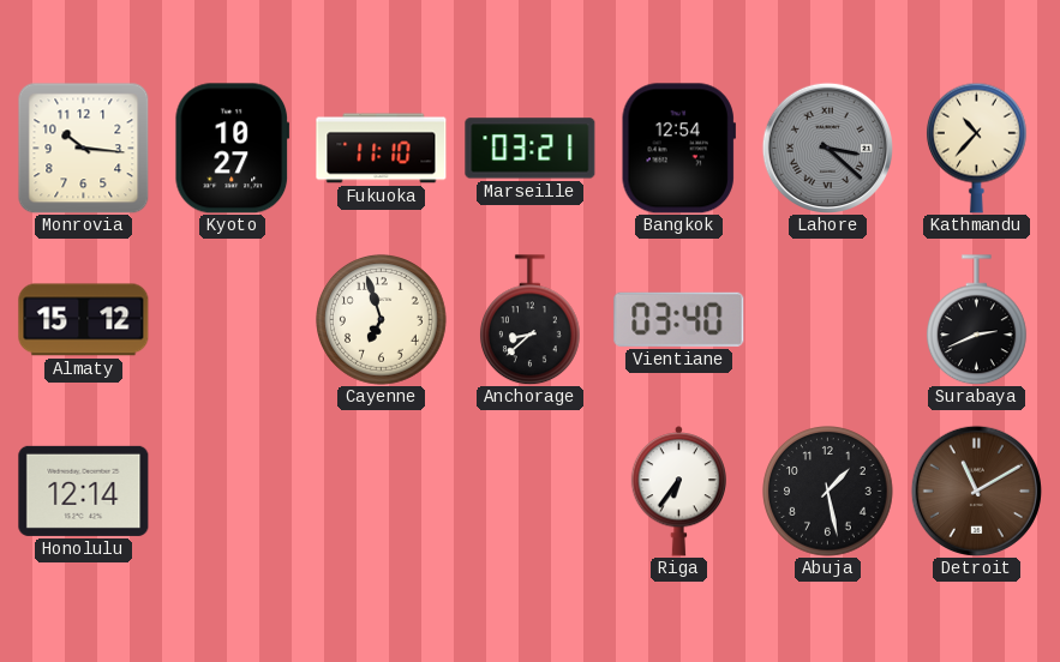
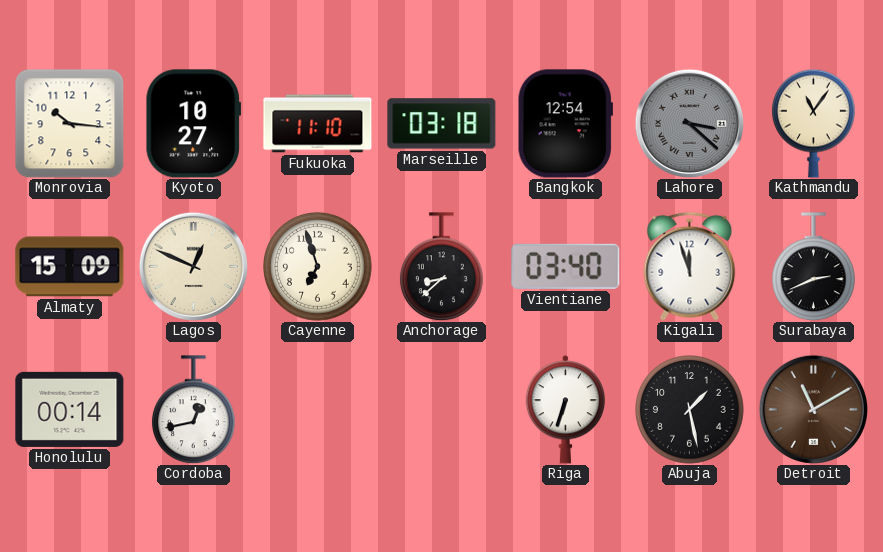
Marseille: 03:21 -> 03:18
Kathmandu: 10:37 -> 11:06
Almaty: 15:12 -> 15:09
Lagos: none -> 12:49
Kigali: none -> 11:57
Honolulu: 12:14 -> 00:14
Cordoba: none -> 12:43
Riga: 6:36 -> 6:33
